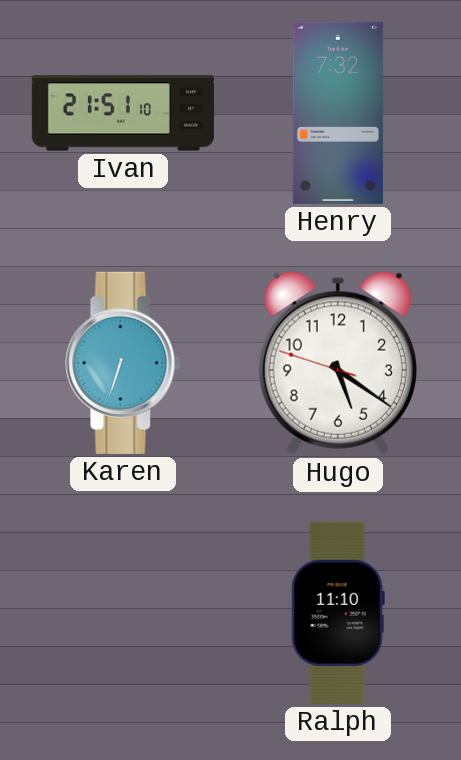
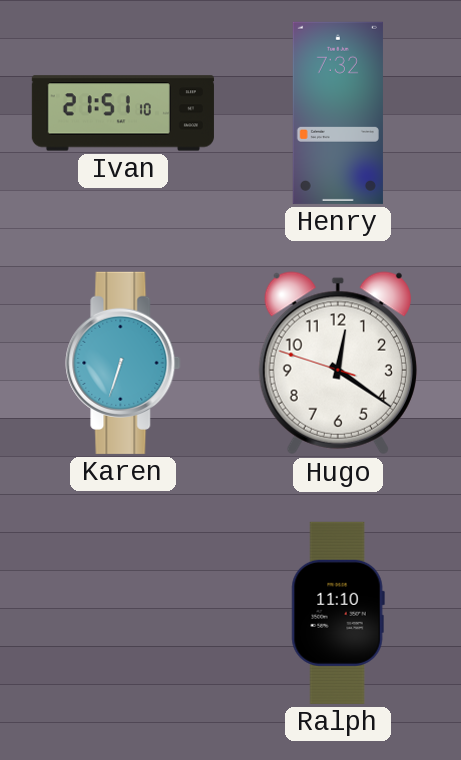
Hugo: 5:20 -> 12:20
